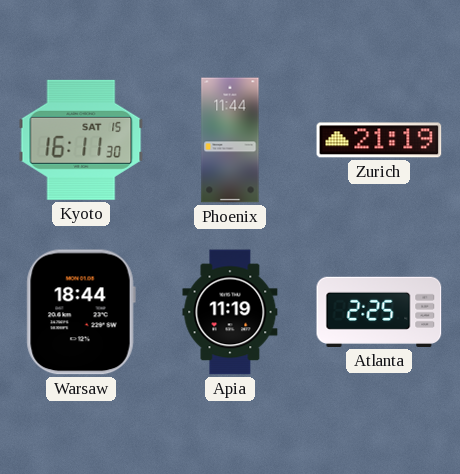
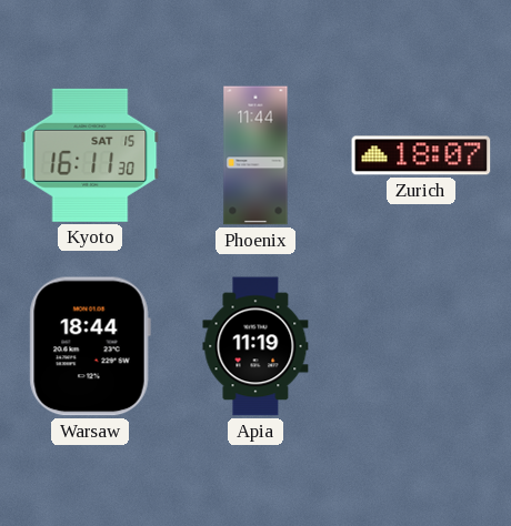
Zurich: 21:19 -> 18:07
Atlanta: 2:25 -> none
